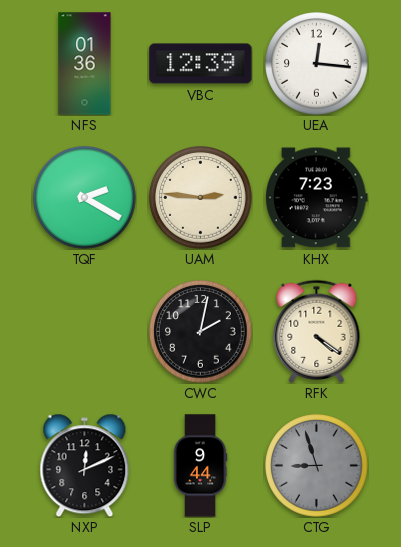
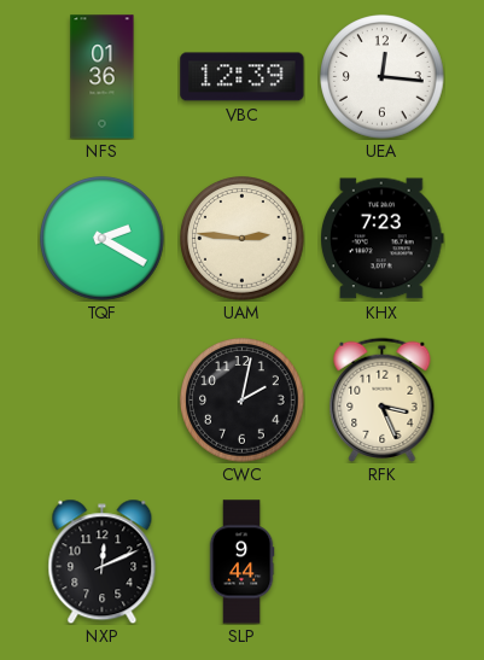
RFK: 4:21 -> 3:26
CTG: 8:57 -> none
